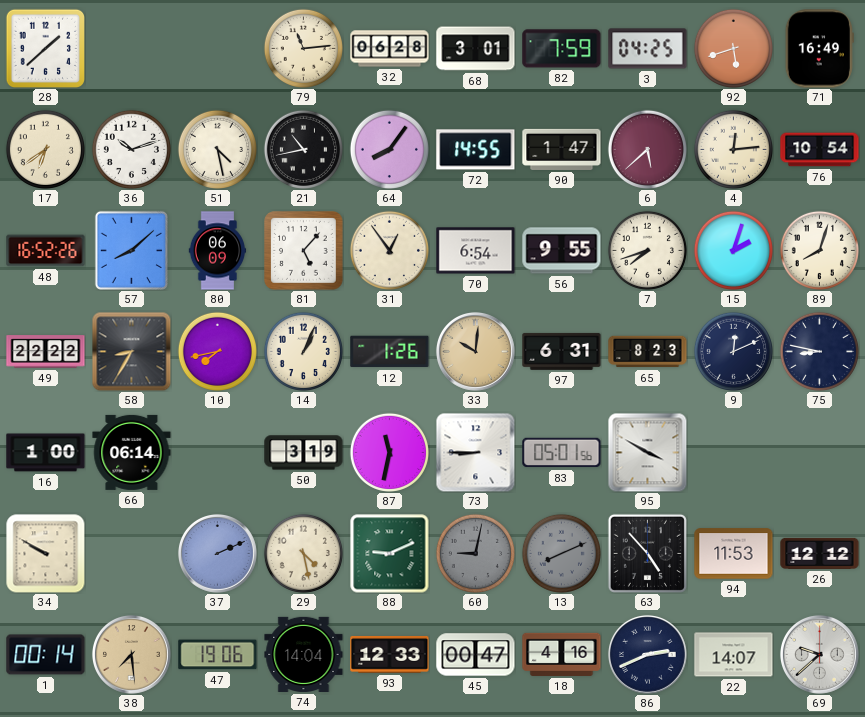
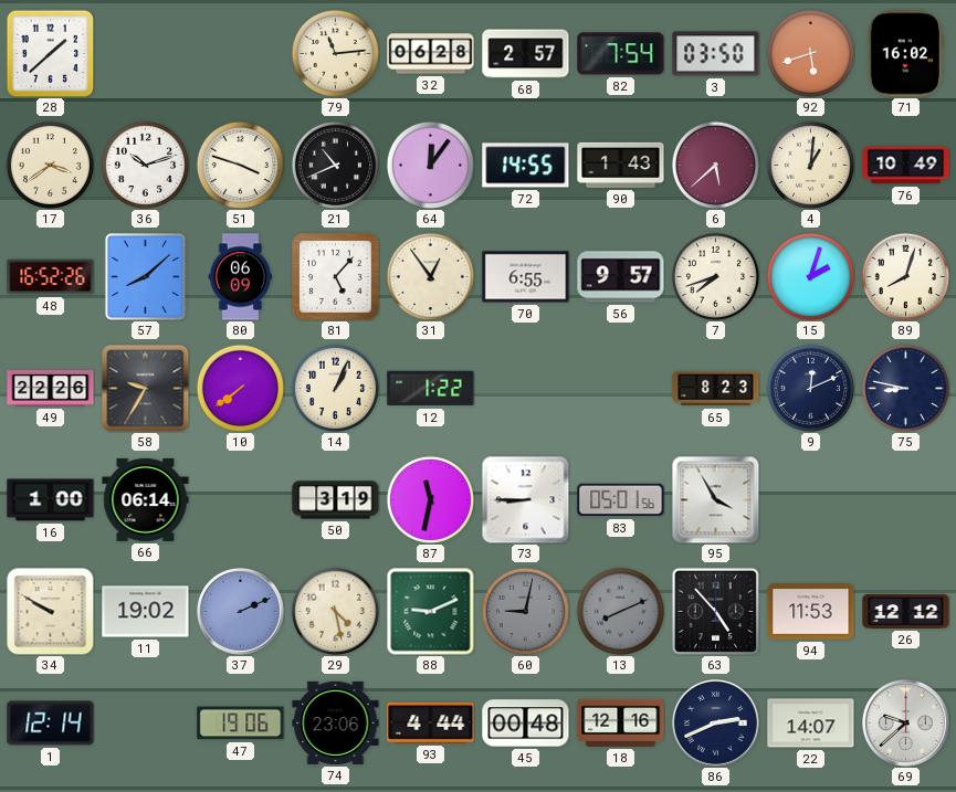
68: 3:01 -> 2:57
82: 7:59 -> 7:54
3: 04:25 -> 03:50
71: 16:49 -> 16:02
17: 6:39 -> 3:39
51: 4:28 -> 3:48
21: 10:43 -> 10:41
64: 8:06 -> 12:06
90: 1:47 -> 1:43
4: 12:14 -> 1:01
76: 10:54 -> 10:49
70: 6:54 -> 6:55
56: 9:55 -> 9:57
49: 22:22 -> 22:26
58: 8:35 -> 9:35
10: 7:43 -> 7:39
12: 1:26 -> 1:22
33: 10:01 -> none
97: 6:31 -> none
95: 3:50 -> 3:55
11: none -> 19:02
1: 00:14 -> 12:14
38: 7:29 -> none
74: 14:04 -> 23:06
93: 12:33 -> 4:44
45: 00:47 -> 00:48
18: 4:16 -> 12:16
